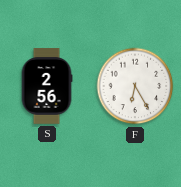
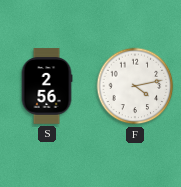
F: 6:25 -> 4:13
